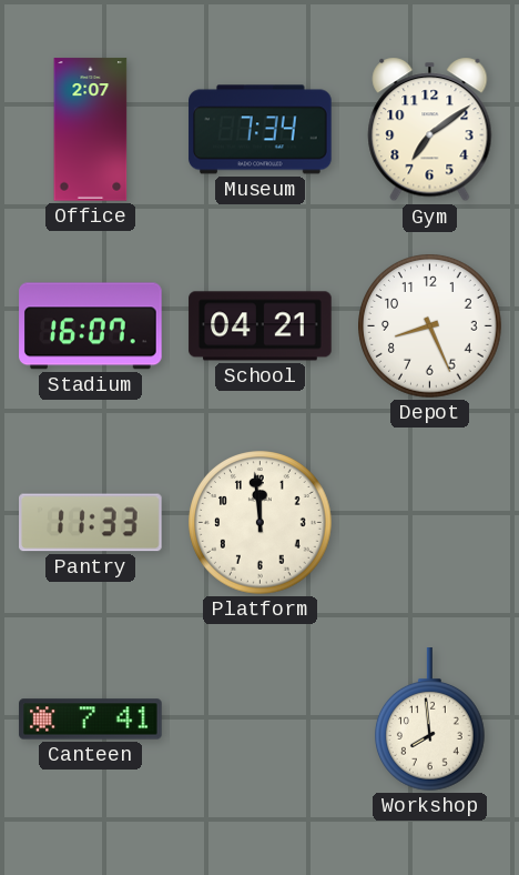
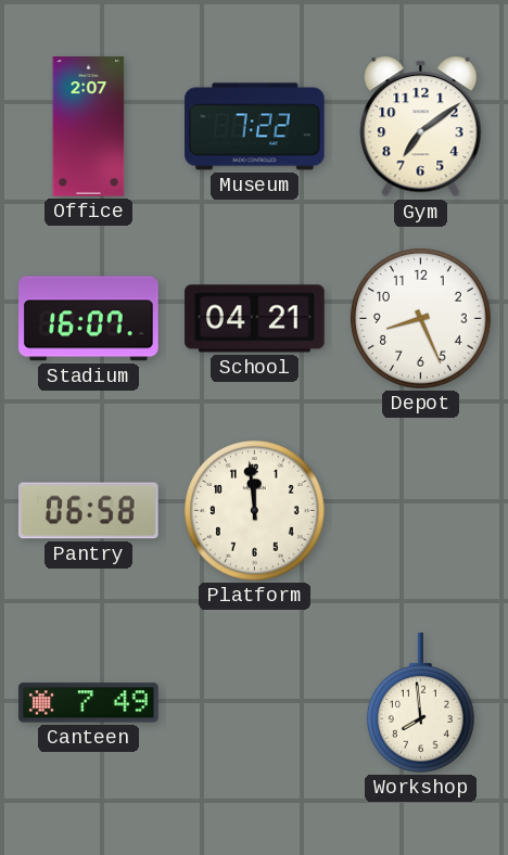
Museum: 7:34 -> 7:22
Pantry: 11:33 -> 06:58
Canteen: 7:41 -> 7:49
